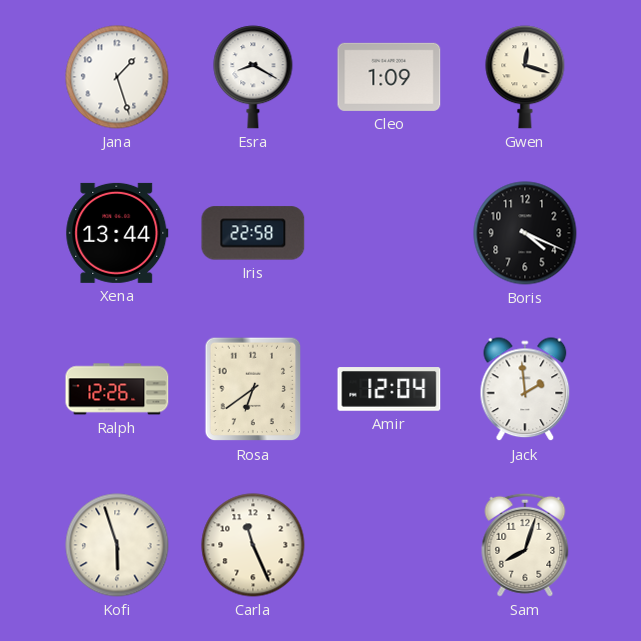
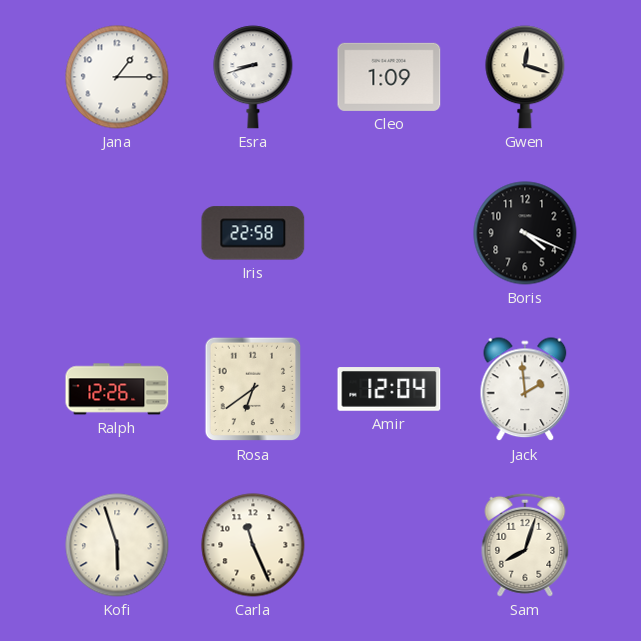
Jana: 1:27 -> 1:15
Esra: 8:20 -> 8:42
Xena: 13:44 -> none
